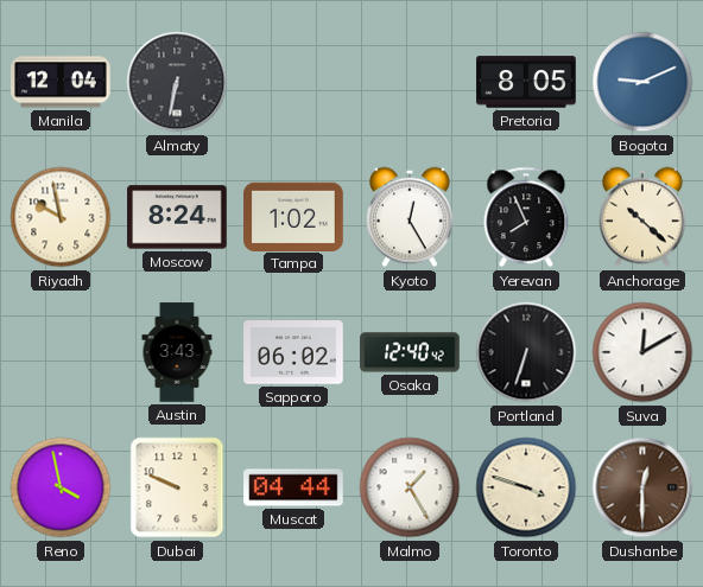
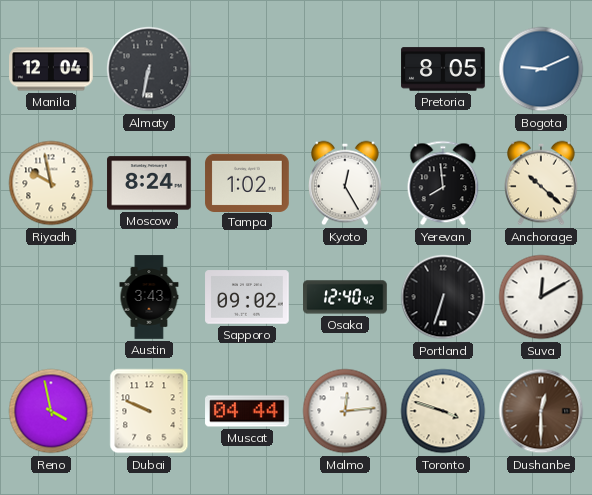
Yerevan: 7:56 -> 7:59
Sapporo: 06:02 -> 09:02
Malmo: 1:25 -> 12:14
